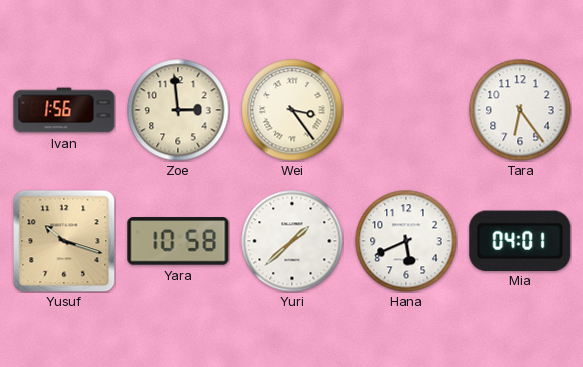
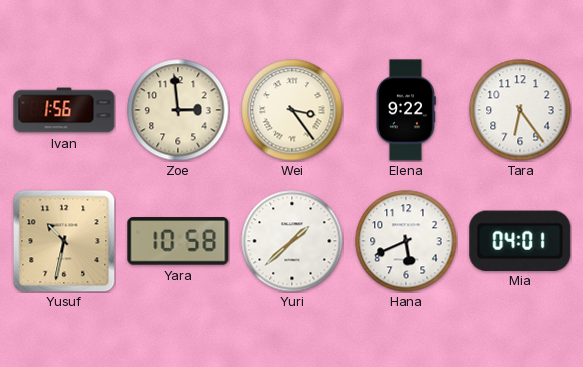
Elena: none -> 9:22
Yusuf: 10:18 -> 10:32
